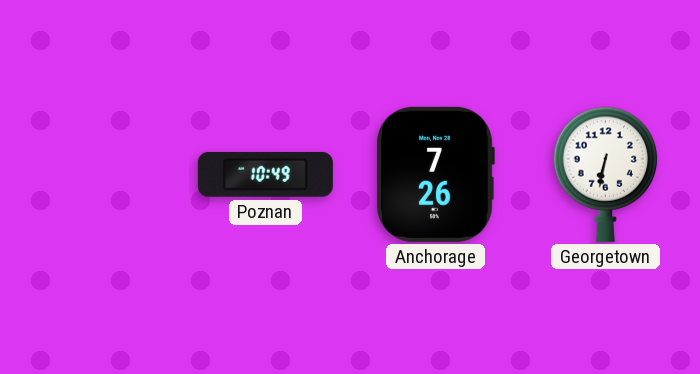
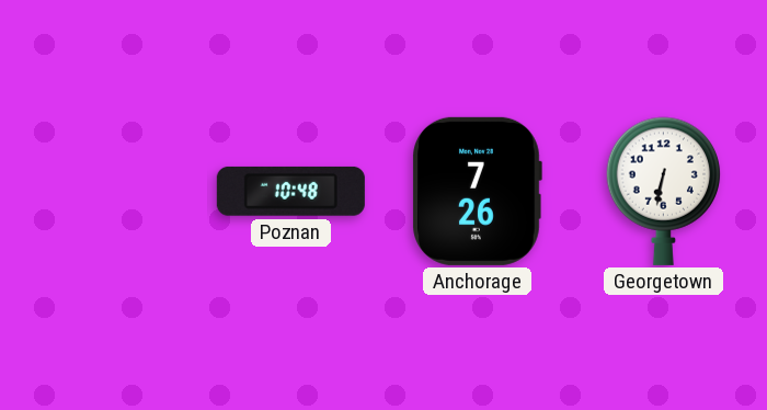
Poznan: 10:49 -> 10:48
